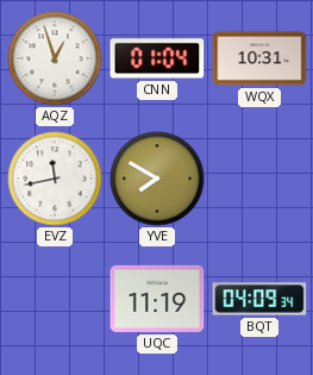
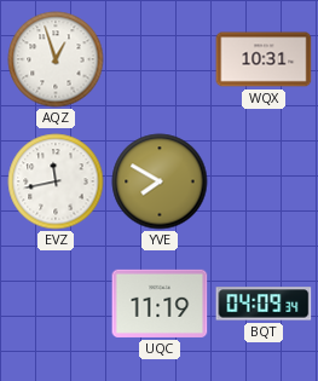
CNN: 01:04 -> none
